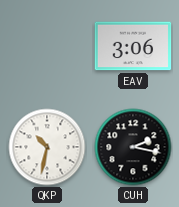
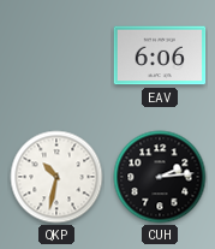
EAV: 3:06 -> 6:06
CUH: 2:17 -> 2:14
